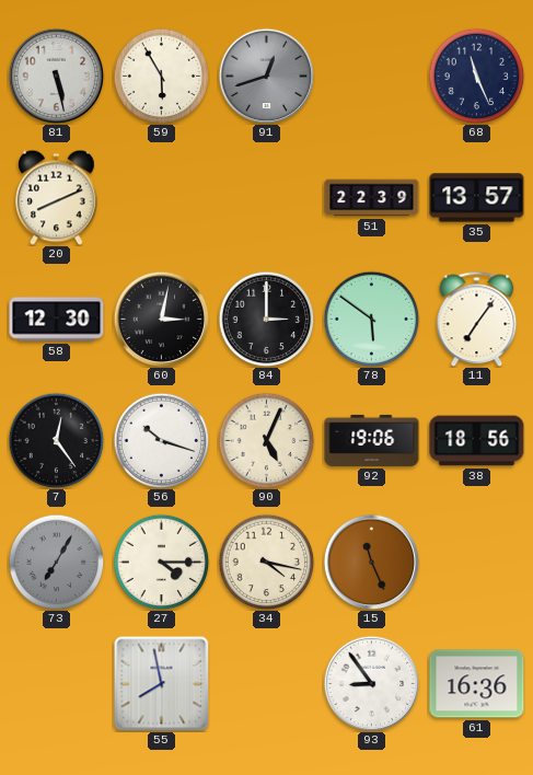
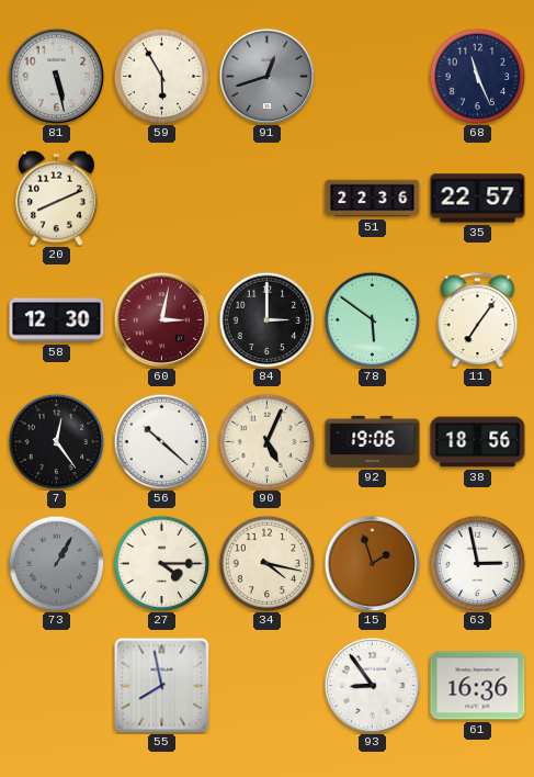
51: 22:39 -> 22:36
35: 13:57 -> 22:57
60 dial: black -> burgundy
56: 10:18 -> 10:22
73: 7:05 -> 1:05
15: 11:26 -> 1:57
63: none -> 2:58
